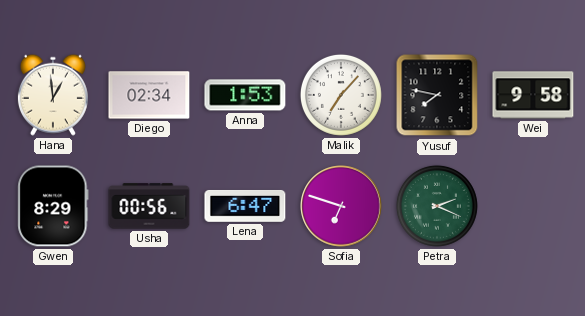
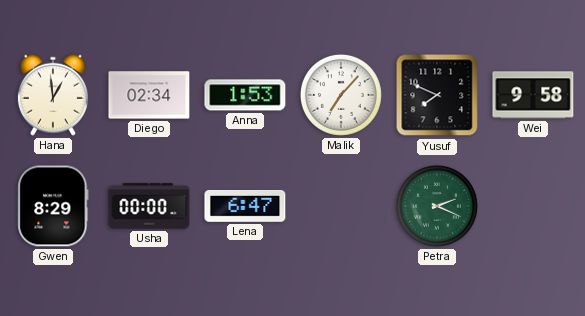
Yusuf: 7:47 -> 7:49
Usha: 00:56 -> 00:00
Sofia: 6:48 -> none
